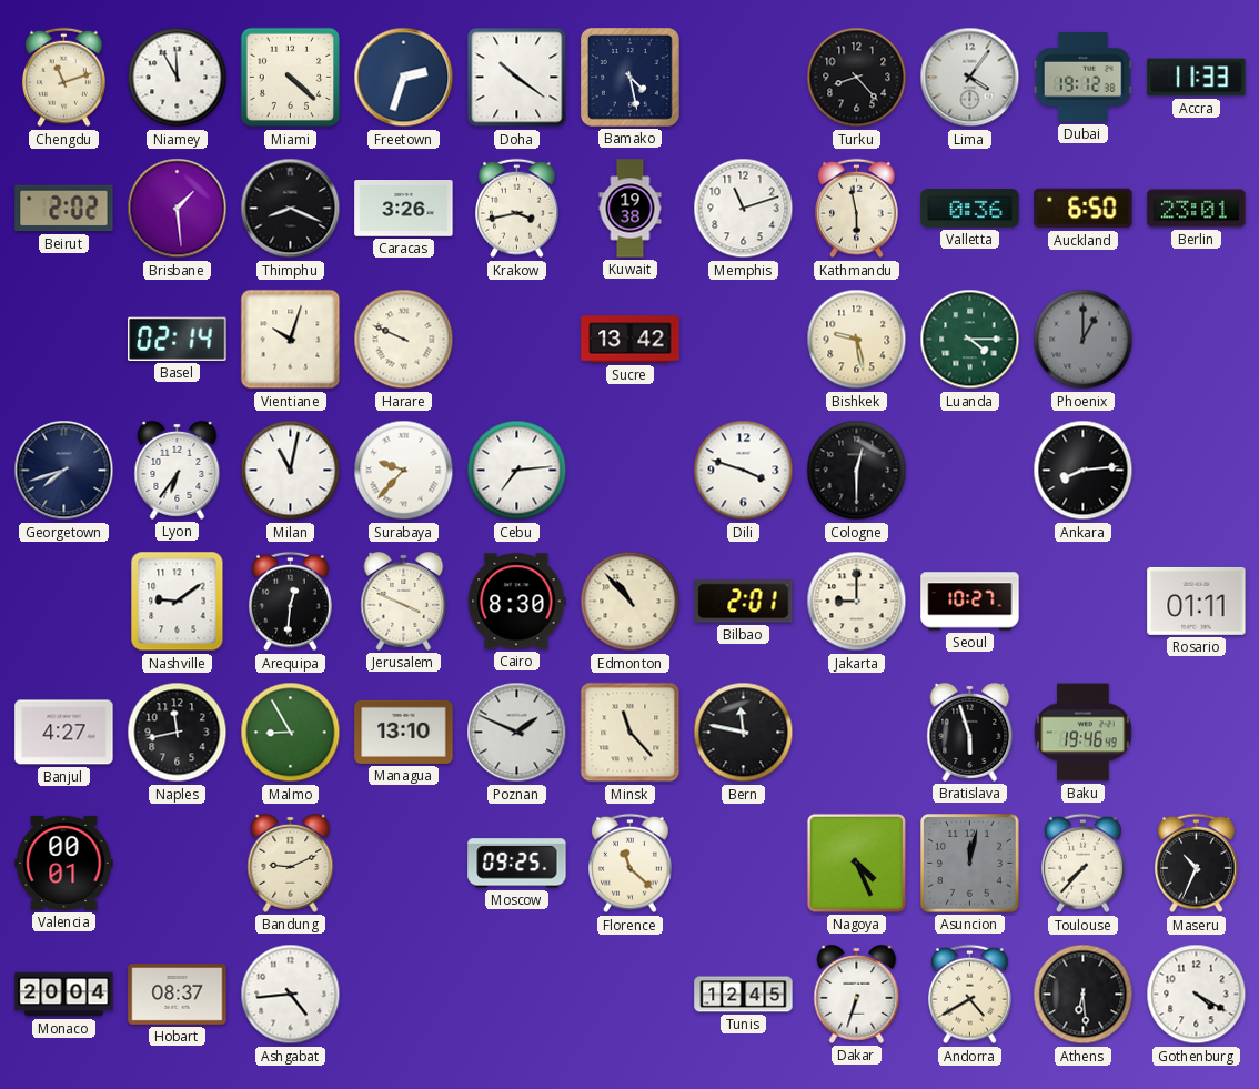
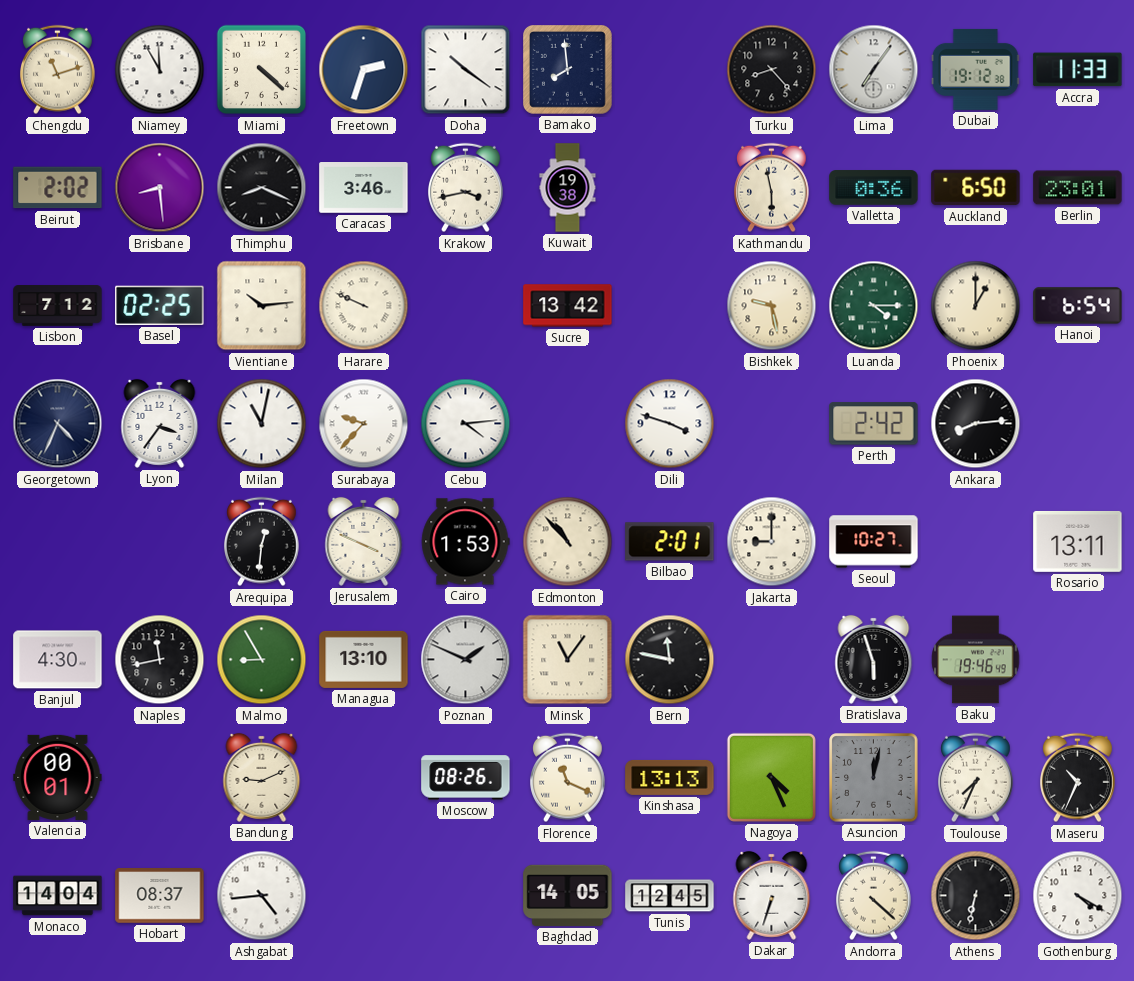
Bamako: 4:28 -> 7:59
Lima: 4:06 -> 7:06
Brisbane: 1:29 -> 8:29
Caracas: 3:26 -> 3:46
Memphis: 11:12 -> none
Lisbon: none -> 7:12
Basel: 02:14 -> 02:25
Vientiane: 10:03 -> 10:14
Phoenix dial: grey -> cream
Hanoi: none -> 6:54
Georgetown: 7:42 -> 4:34
Lyon: 6:36 -> 3:36
Cebu: 7:14 -> 4:14
Cologne: 12:30 -> none
Perth: none -> 2:42
Nashville: 9:09 -> none
Cairo: 8:30 -> 1:53
Rosario: 01:11 -> 13:11
Banjul: 4:27 -> 4:30
Minsk: 11:23 -> 11:06
Moscow: 09:25 -> 08:26
Florence: 11:22 -> 11:19
Kinshasa: none -> 13:13
Toulouse: 7:37 -> 7:34
Monaco: 20:04 -> 14:04
Baghdad: none -> 14:05
Andorra: 4:40 -> 4:22
Athens: 6:29 -> 6:32
